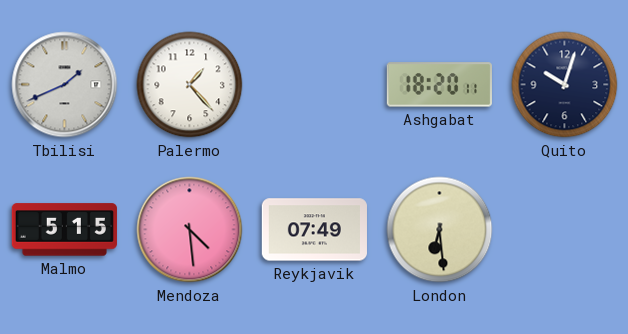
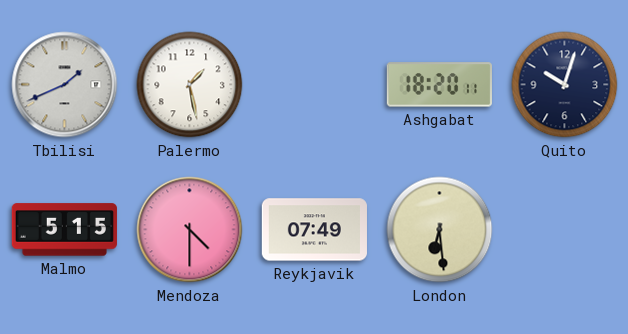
Palermo: 1:23 -> 1:28
Mendoza: 4:29 -> 4:30
